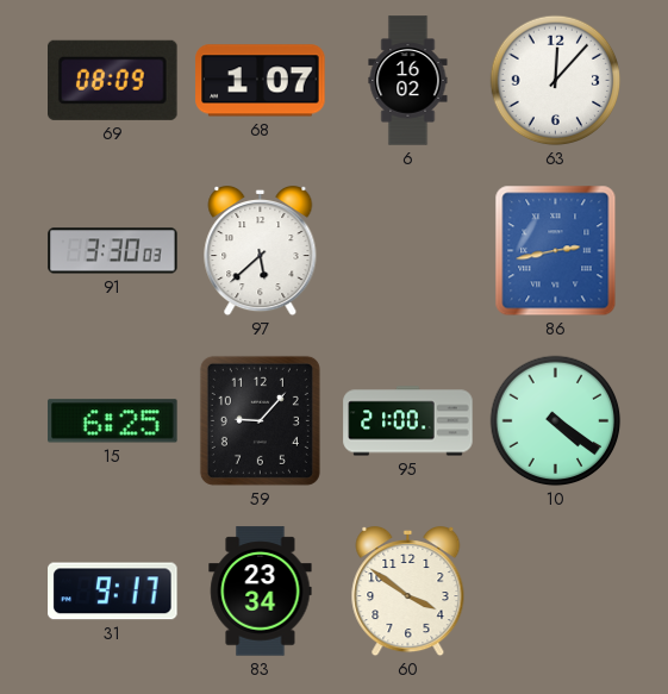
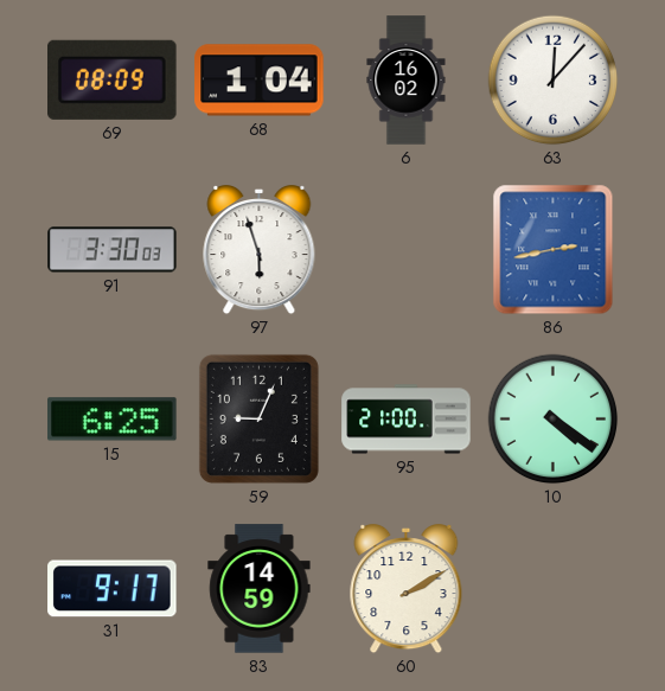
68: 1:07 -> 1:04
97: 5:38 -> 5:57
59: 9:07 -> 9:04
83: 23:34 -> 14:59
60: 3:51 -> 2:10
